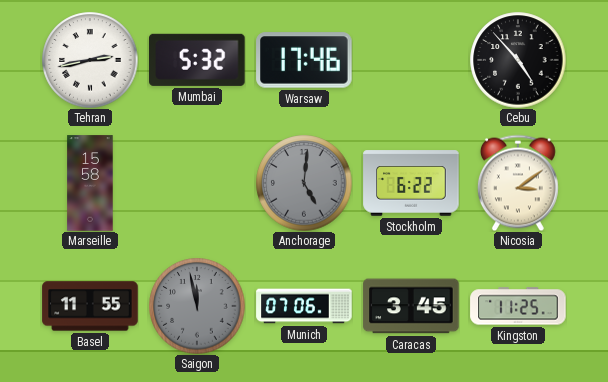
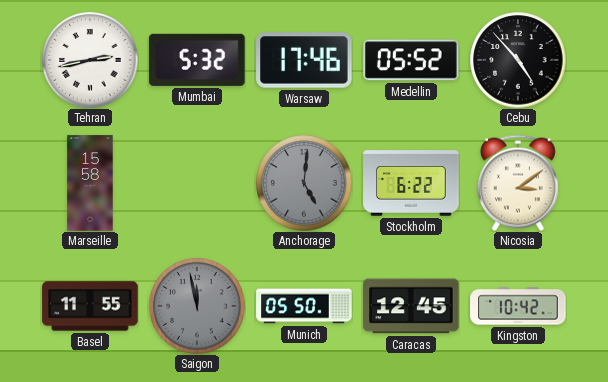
Medellin: none -> 05:52
Munich: 07:06 -> 05:50
Caracas: 3:45 -> 12:45
Kingston: 11:25 -> 10:42
